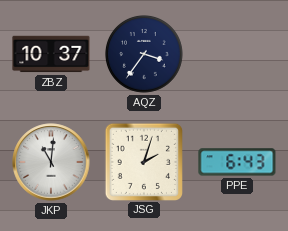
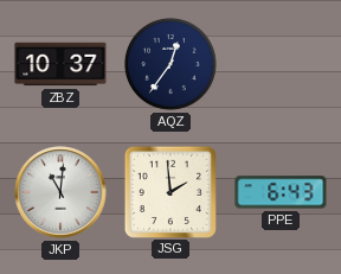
AQZ: 3:36 -> 12:36
JSG: 2:03 -> 1:59
